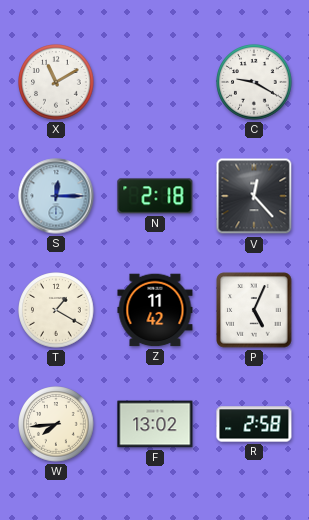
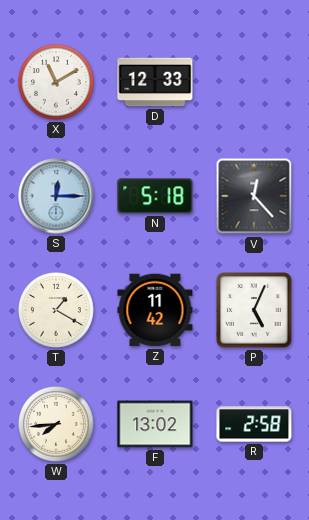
D: none -> 12:33
C: 9:20 -> none
N: 2:18 -> 5:18
